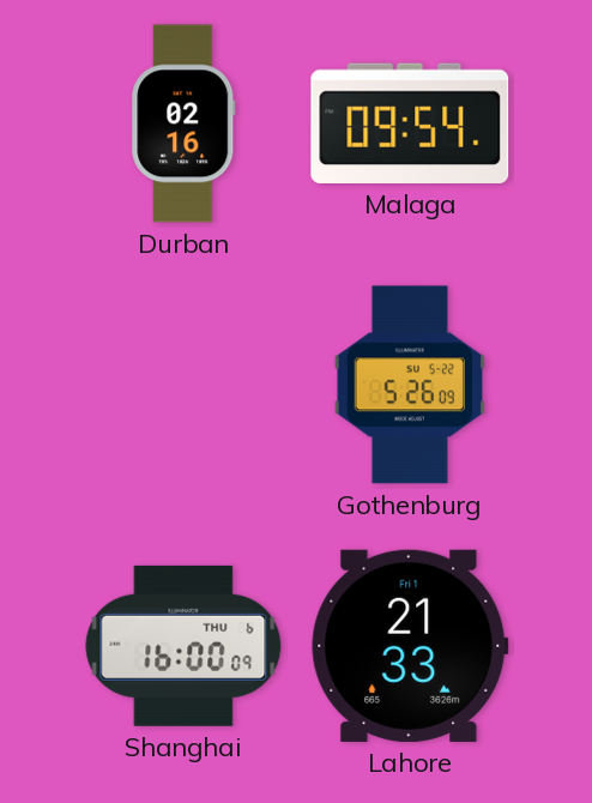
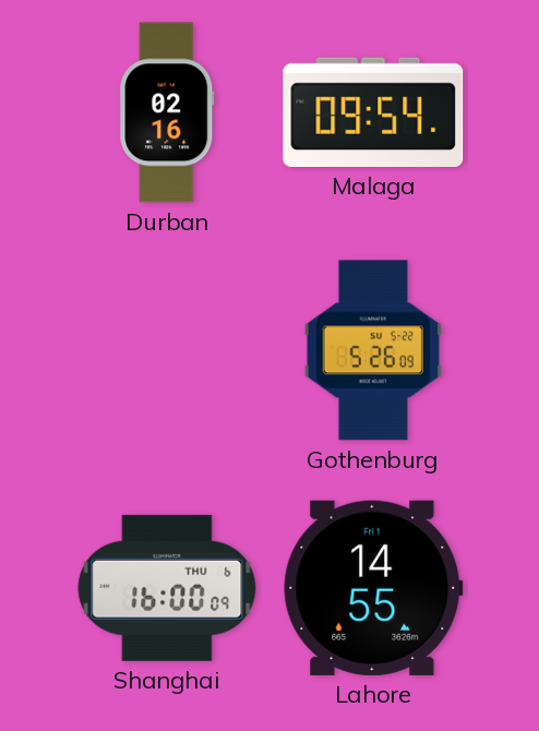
Lahore: 21:33 -> 14:55
